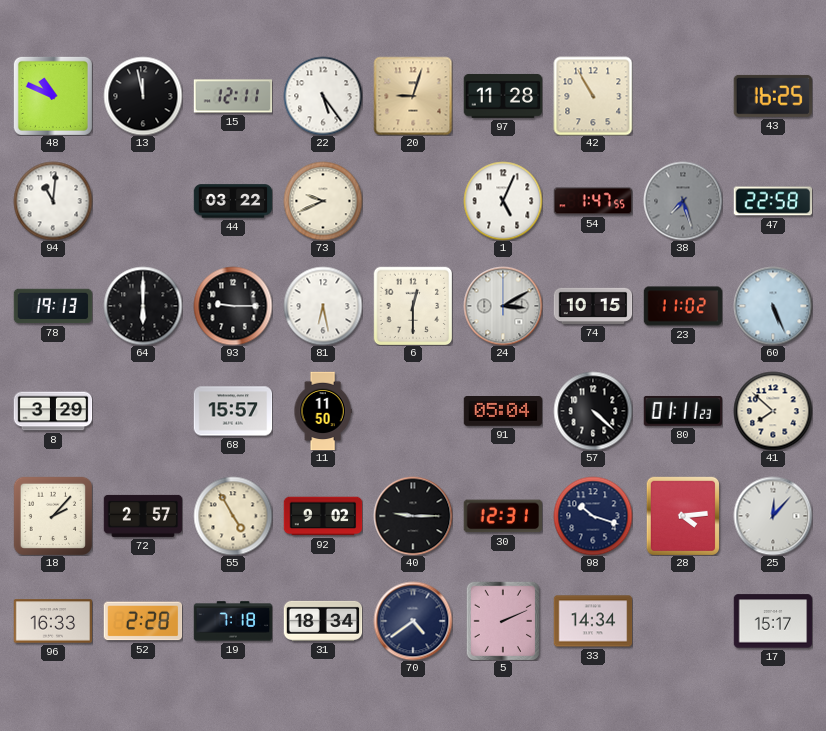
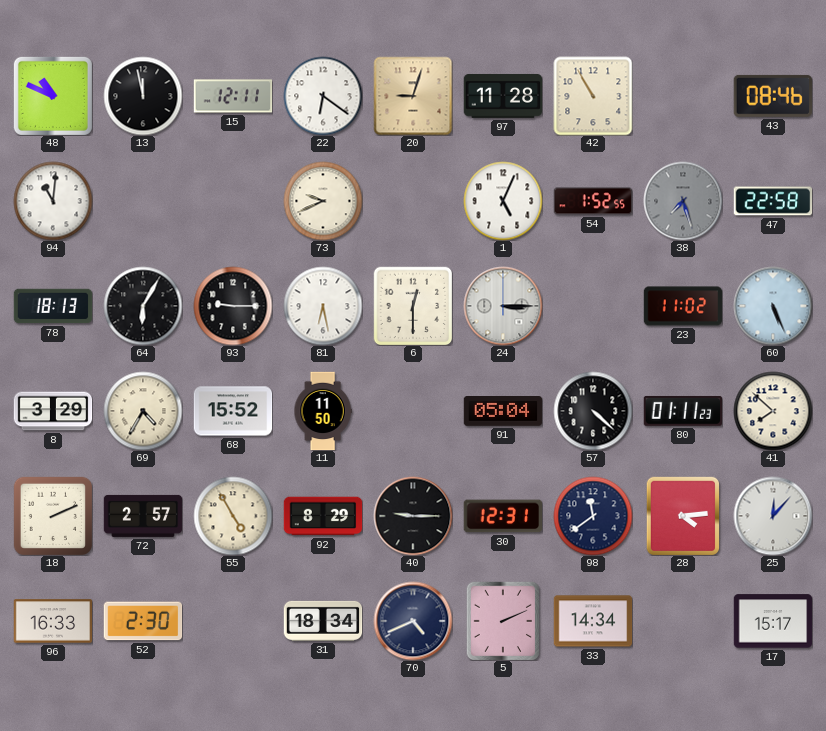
22: 5:24 -> 6:21
43: 16:25 -> 08:46
44: 03:22 -> none
54: 1:47 -> 1:52
78: 19:13 -> 18:13
64: 6:00 -> 6:05
24: 3:10 -> 3:15
74: 10:15 -> none
69: none -> 4:35
68: 15:57 -> 15:52
18: 2:07 -> 2:11
92: 9:02 -> 8:29
98: 10:18 -> 11:39
52: 2:28 -> 2:30
19: 7:18 -> none
70: 4:39 -> 4:41
